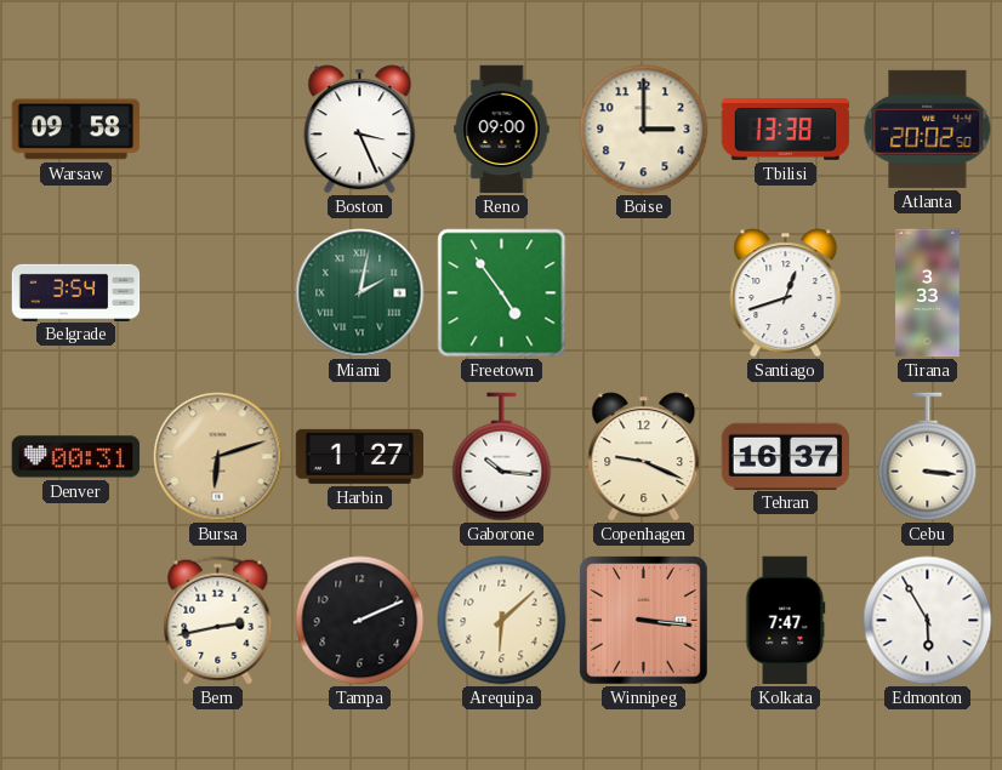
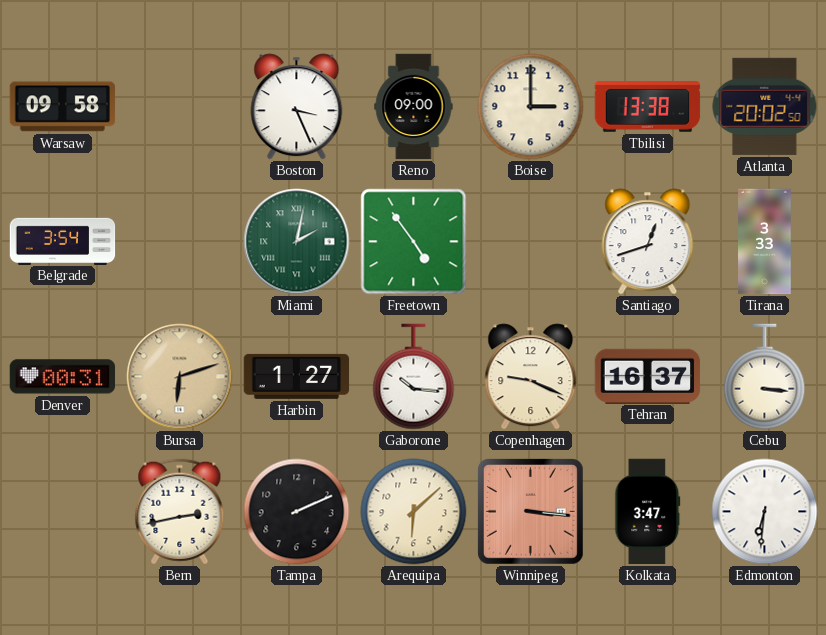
Kolkata: 7:47 -> 3:47
Edmonton: 5:55 -> 6:31
